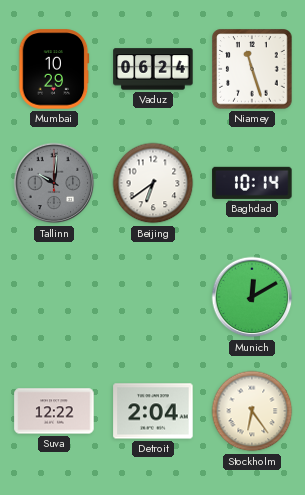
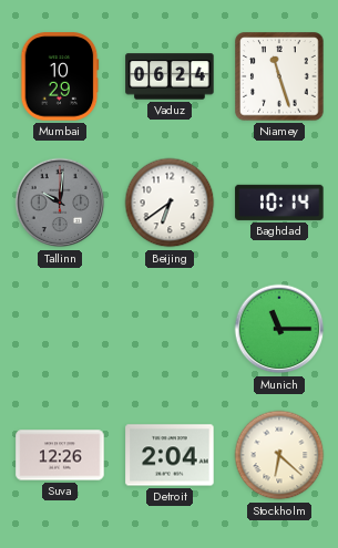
Munich: 12:10 -> 11:15
Suva: 12:22 -> 12:26
Stockholm: 6:24 -> 6:22
